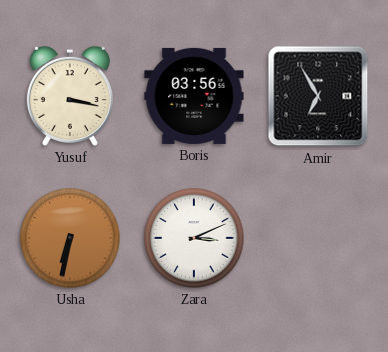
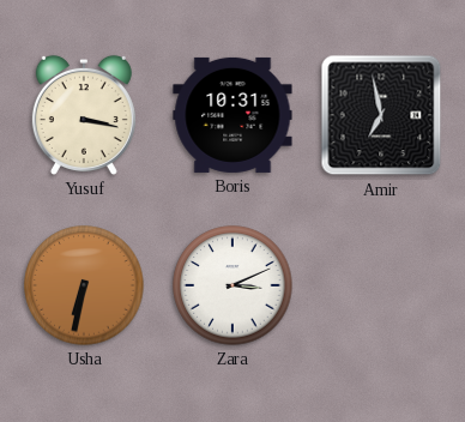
Boris: 03:56 -> 10:31
Amir: 6:55 -> 6:58
